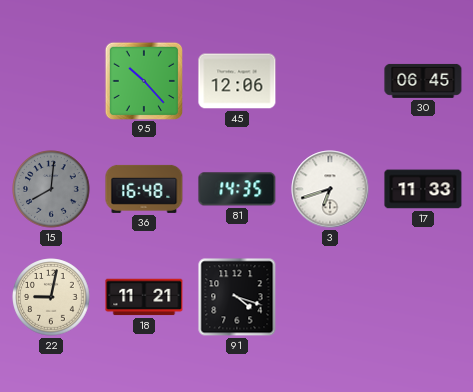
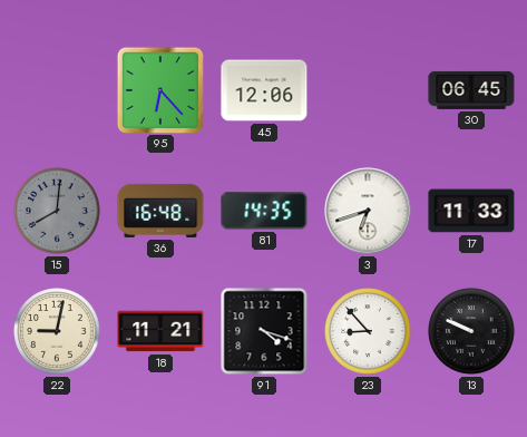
95: 10:23 -> 6:23
23: none -> 8:53
13: none -> 9:49
